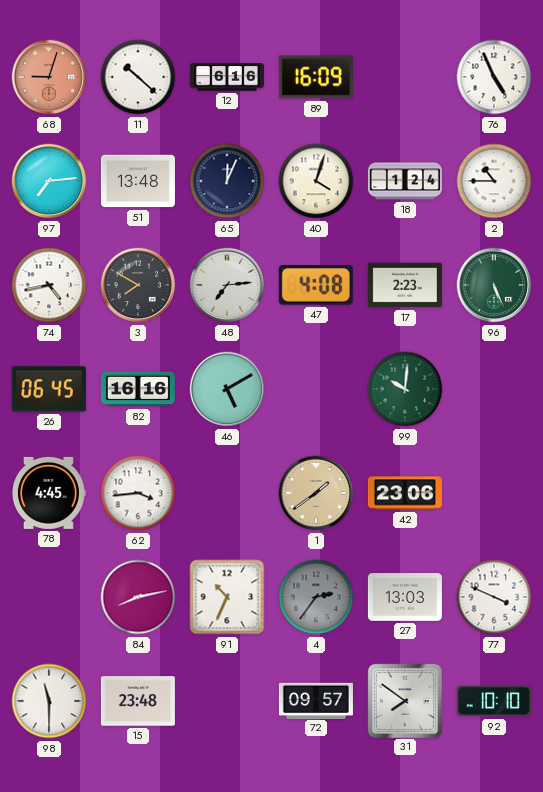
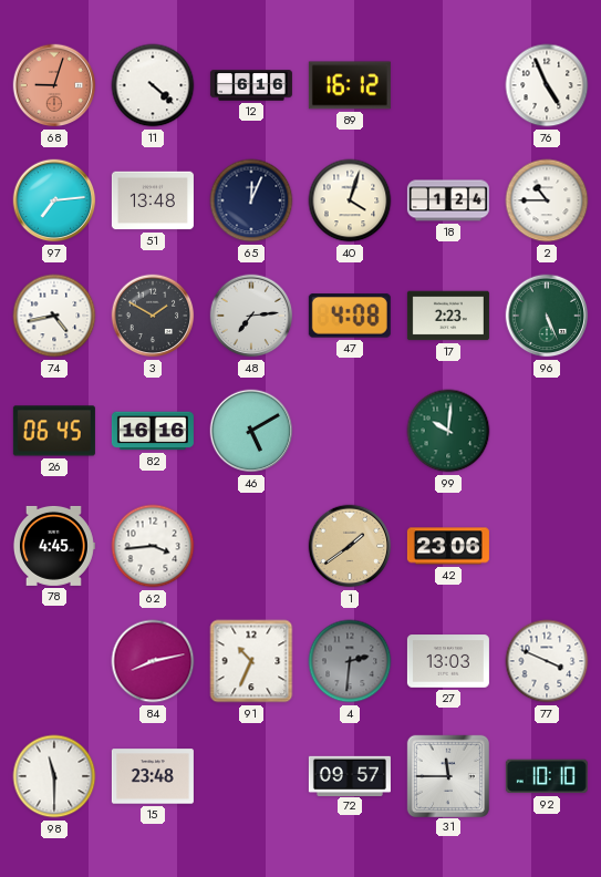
11: 10:22 -> 4:22
89: 16:09 -> 16:12
3: 7:50 -> 1:50
4: 2:36 -> 2:31
31: 7:51 -> 11:45
